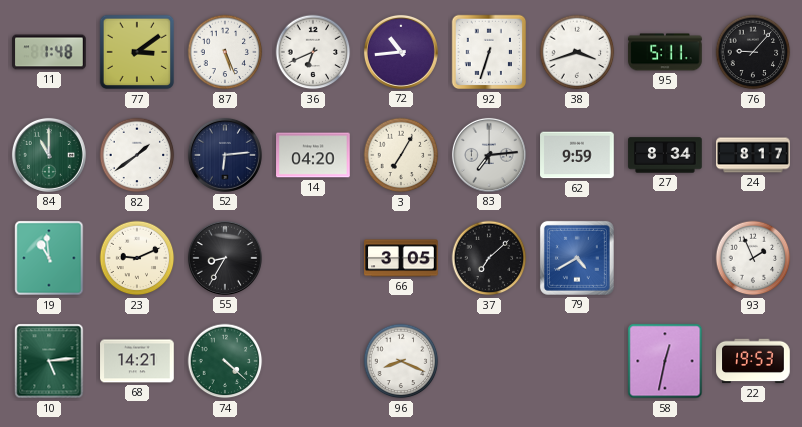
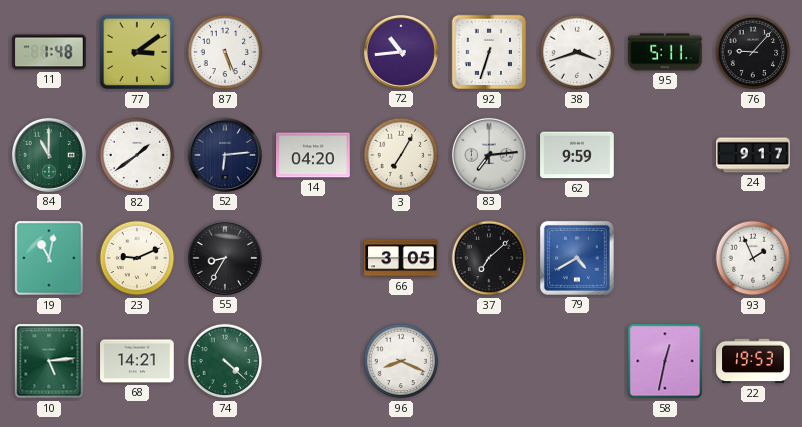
36: 6:41 -> none
27: 8:34 -> none
24: 8:17 -> 9:17
19: 10:59 -> 11:02
